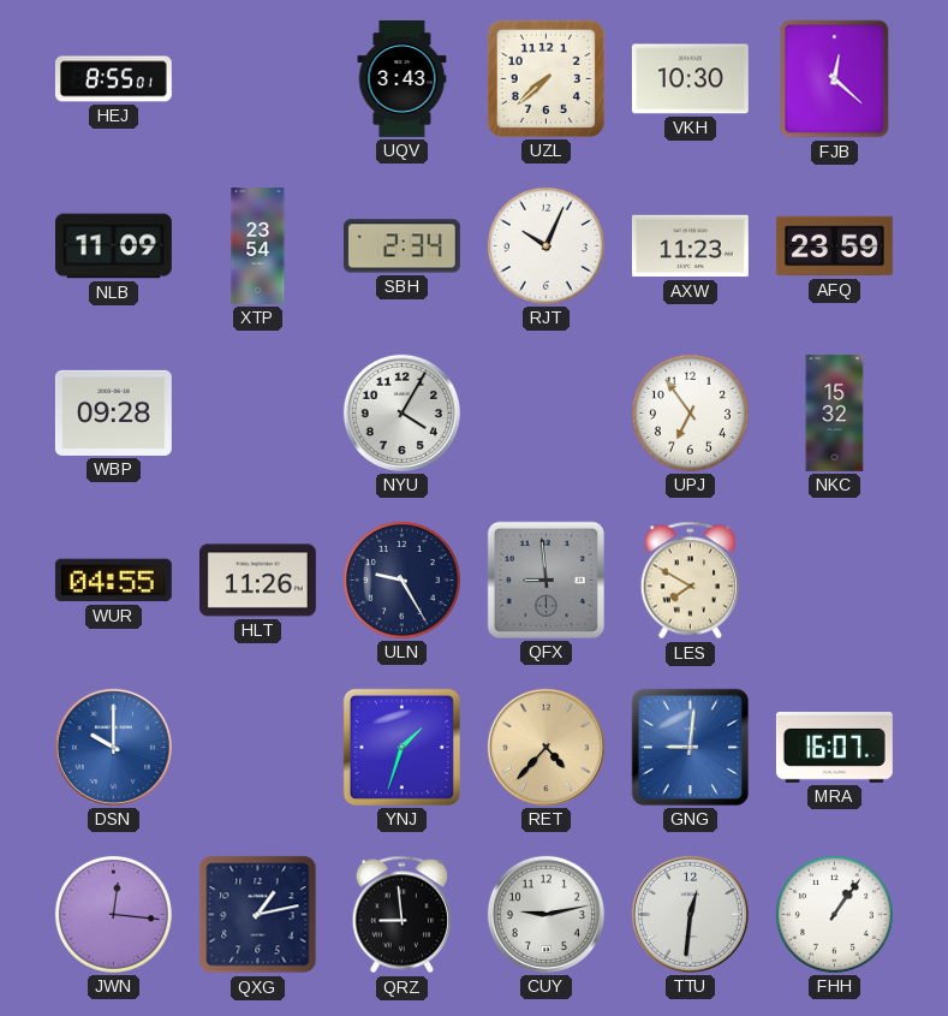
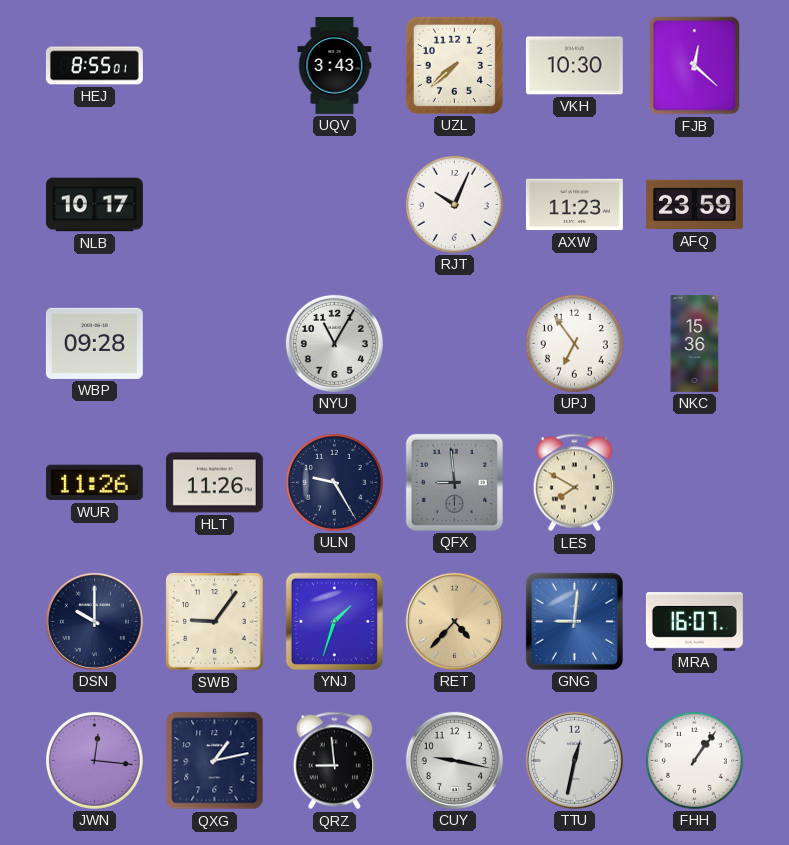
NLB: 11:09 -> 10:17
XTP: 23:54 -> none
SBH: 2:34 -> none
NYU: 4:05 -> 11:05
NKC: 15:32 -> 15:36
WUR: 04:55 -> 11:26
DSN dial: blue -> navy
SWB: none -> 9:06
CUY: 9:13 -> 9:17
TTU: 12:31 -> 12:32
